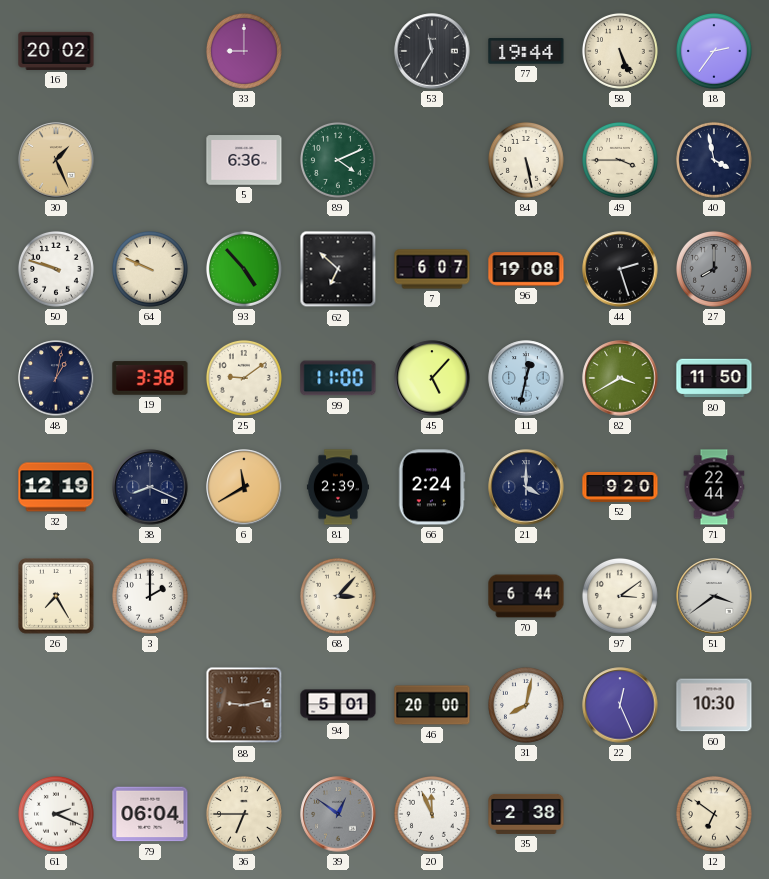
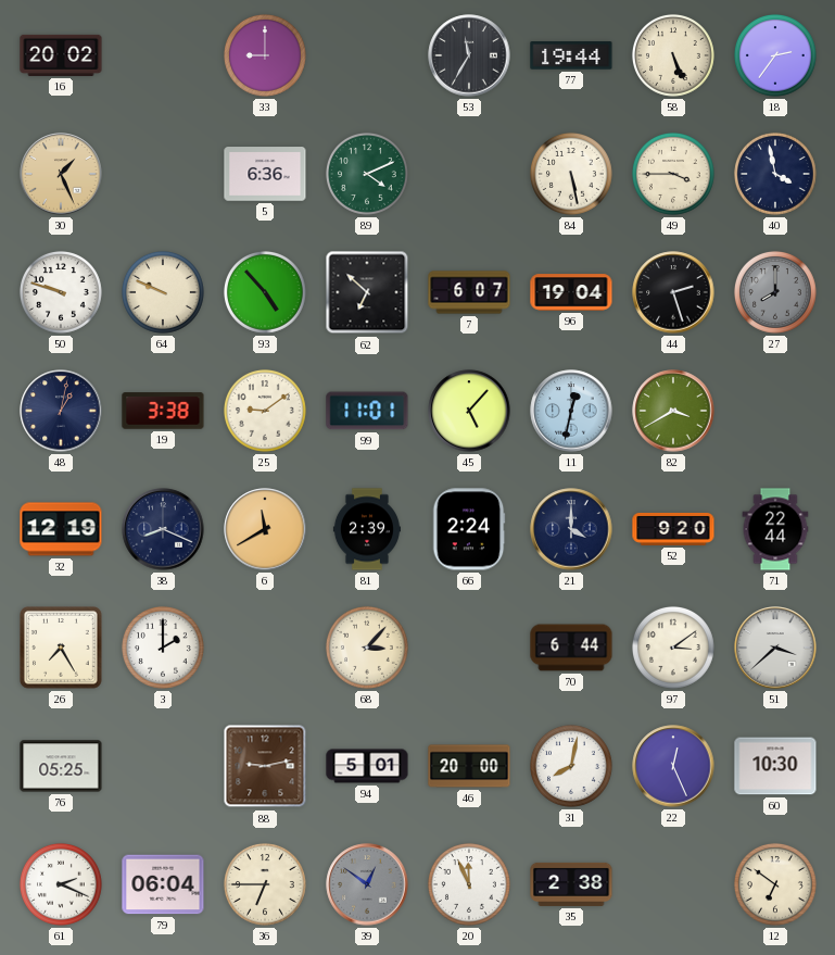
96: 19:08 -> 19:04
99: 11:00 -> 11:01
80: 11:50 -> none
51: 3:39 -> 3:38
76: none -> 05:25
